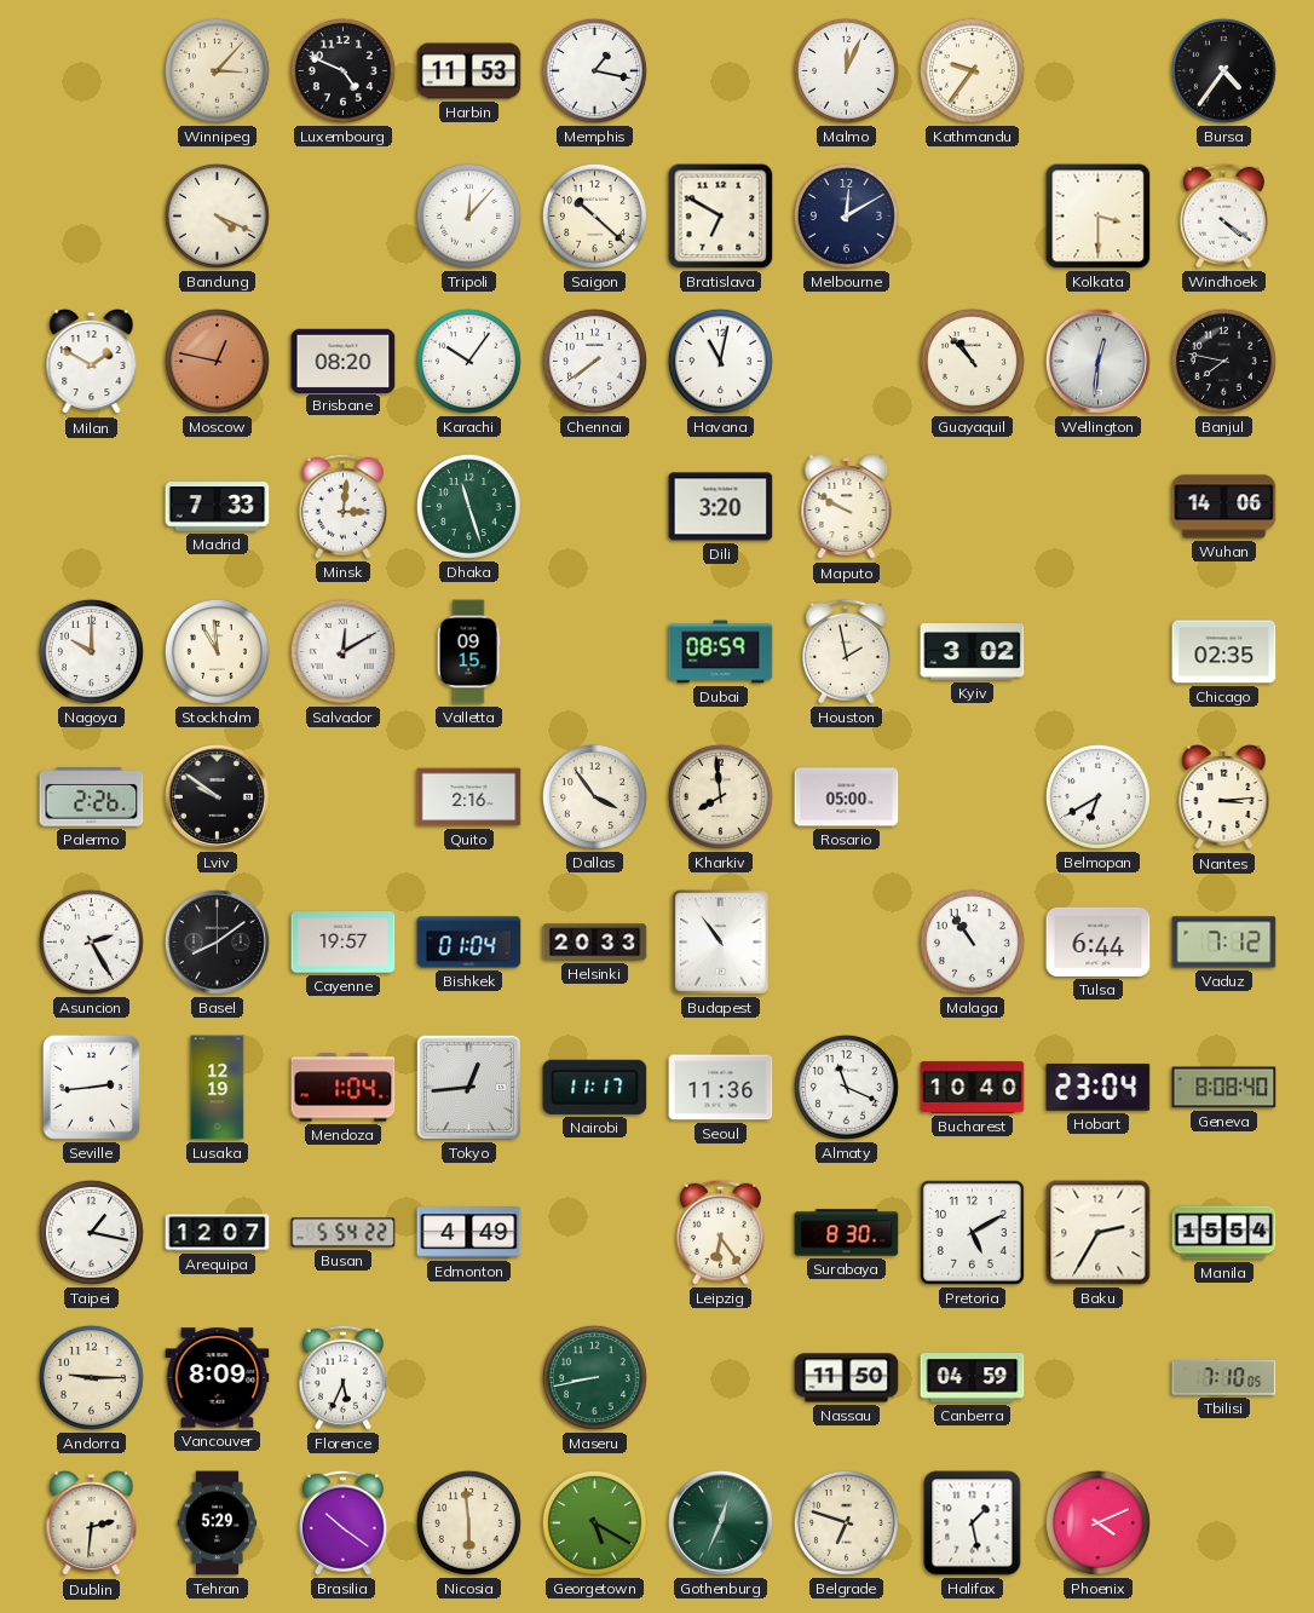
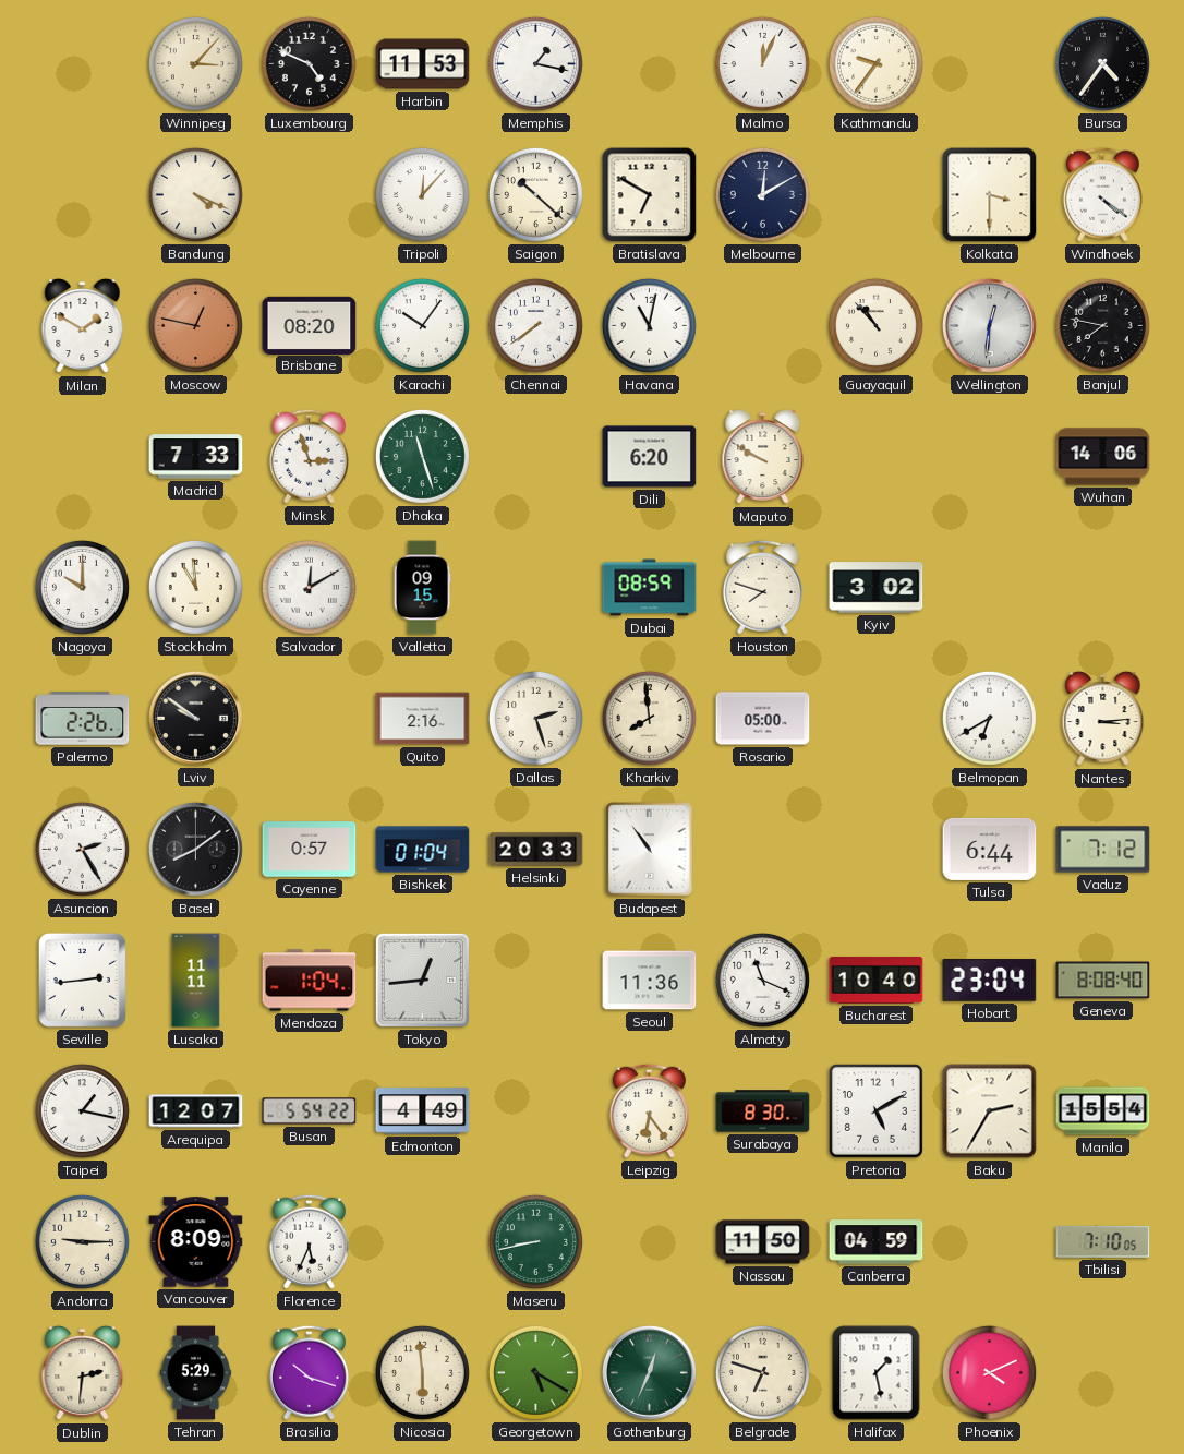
Minsk: 3:01 -> 2:57
Dili: 3:20 -> 6:20
Houston: 1:58 -> 7:48
Chicago: 02:35 -> none
Dallas: 3:54 -> 2:27
Cayenne: 19:57 -> 0:57
Malaga: 10:54 -> none
Lusaka: 12:19 -> 11:11
Nairobi: 11:17 -> none
Brasilia: 10:21 -> 10:18
